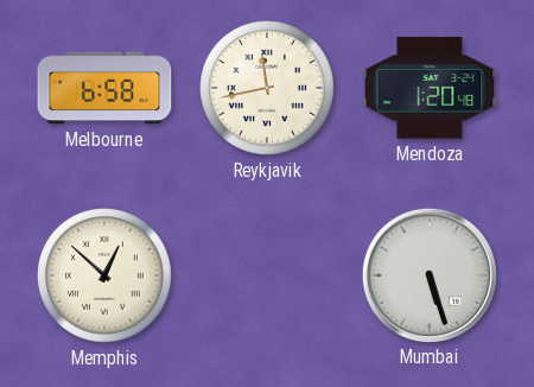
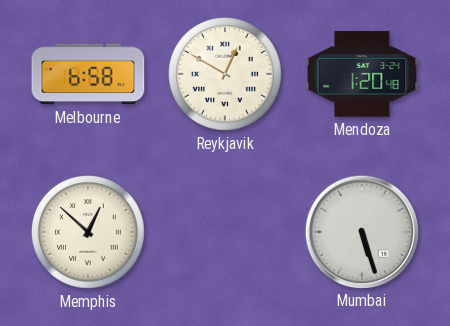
Reykjavik: 11:43 -> 12:50
